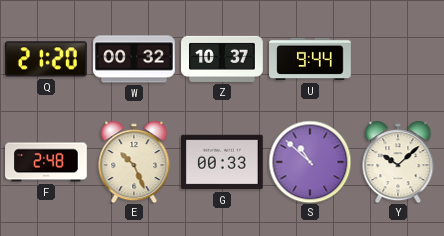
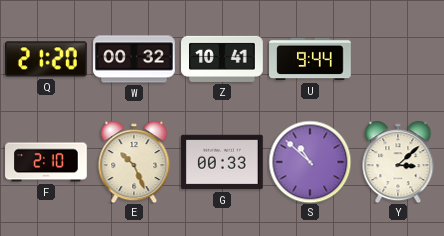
Z: 10:37 -> 10:41
F: 2:48 -> 2:10
Y: 10:08 -> 3:08
